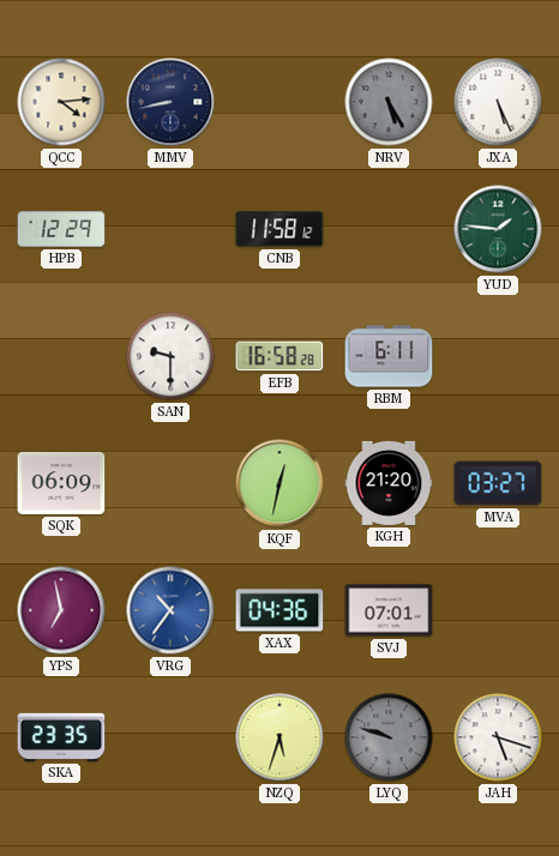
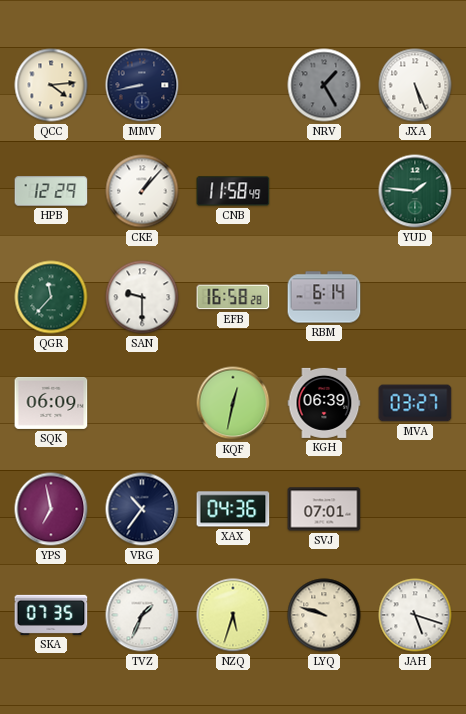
NRV: 5:25 -> 1:25
CKE: none -> 1:07
CNB: 11:58:12 -> 11:58:49
QGR: none -> 11:37
RBM: 6:11 -> 6:14
KGH: 21:20 -> 06:39
VRG dial: blue -> navy
SKA: 23:35 -> 07:35
TVZ: none -> 1:34
LYQ dial: grey -> cream
